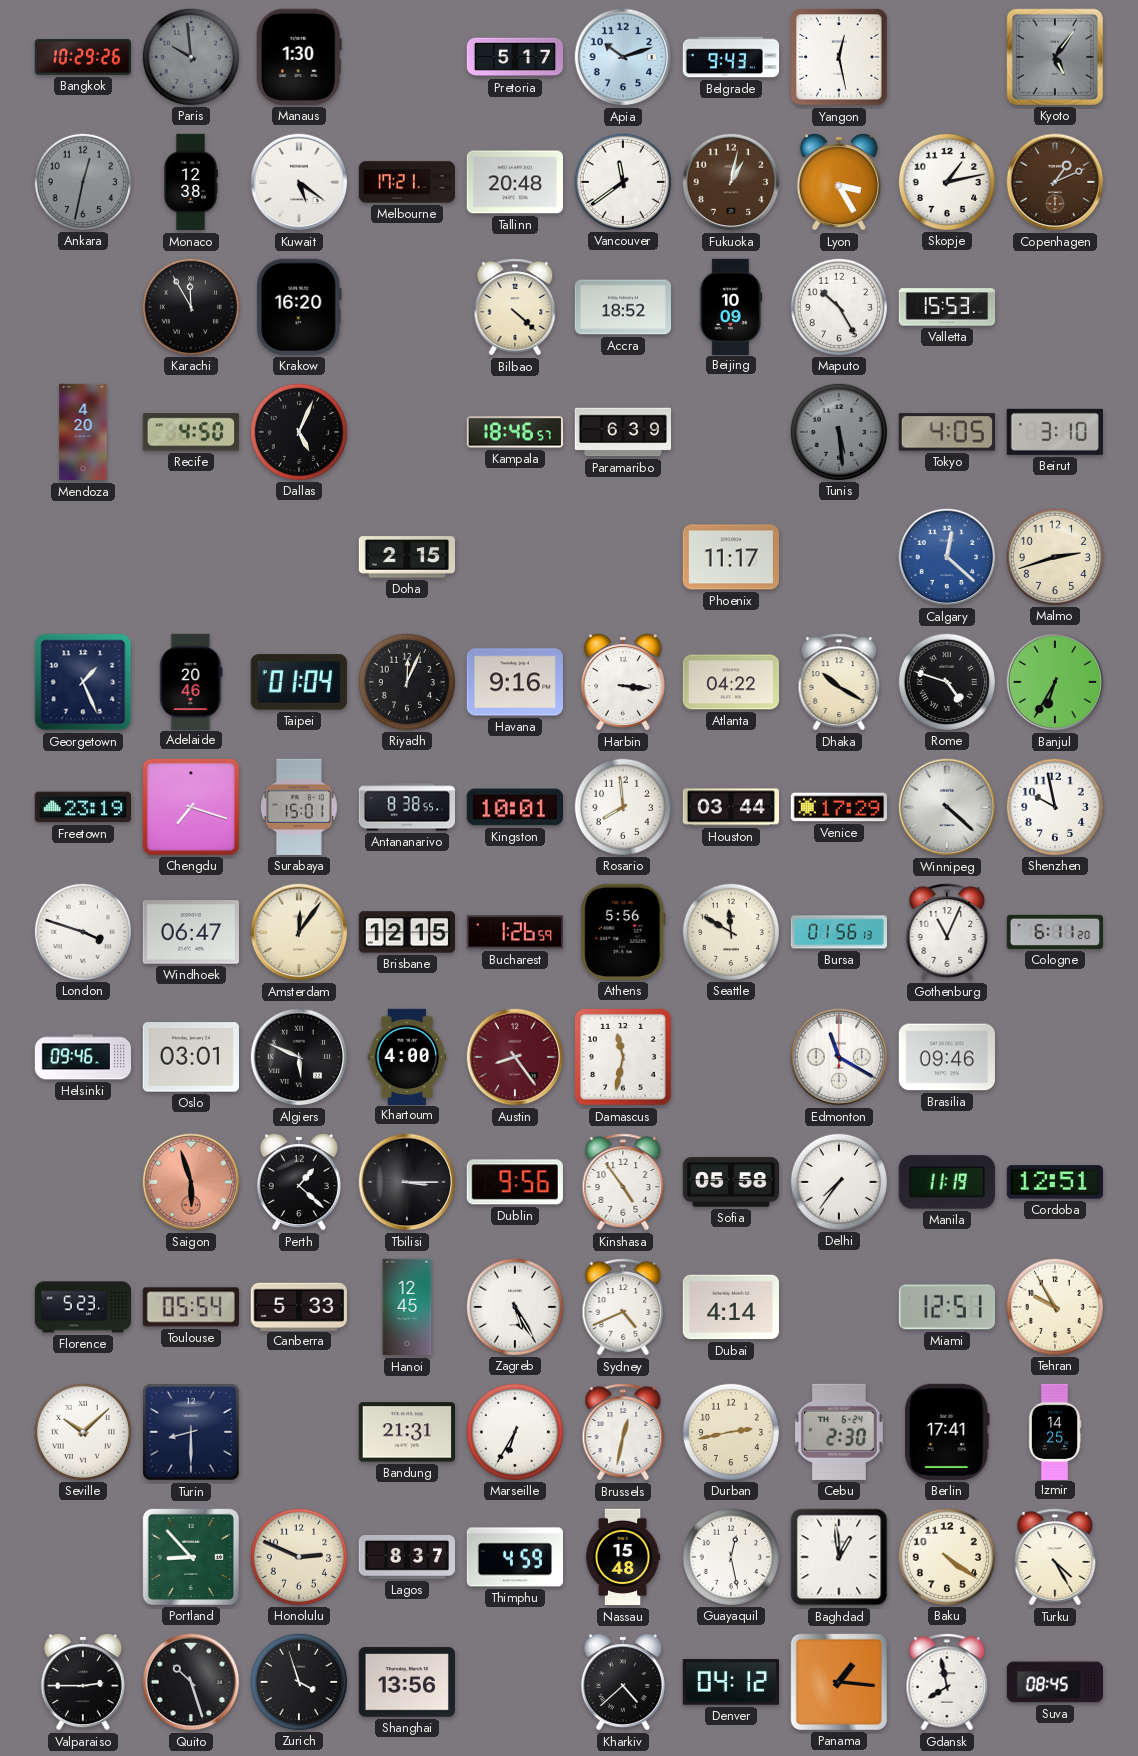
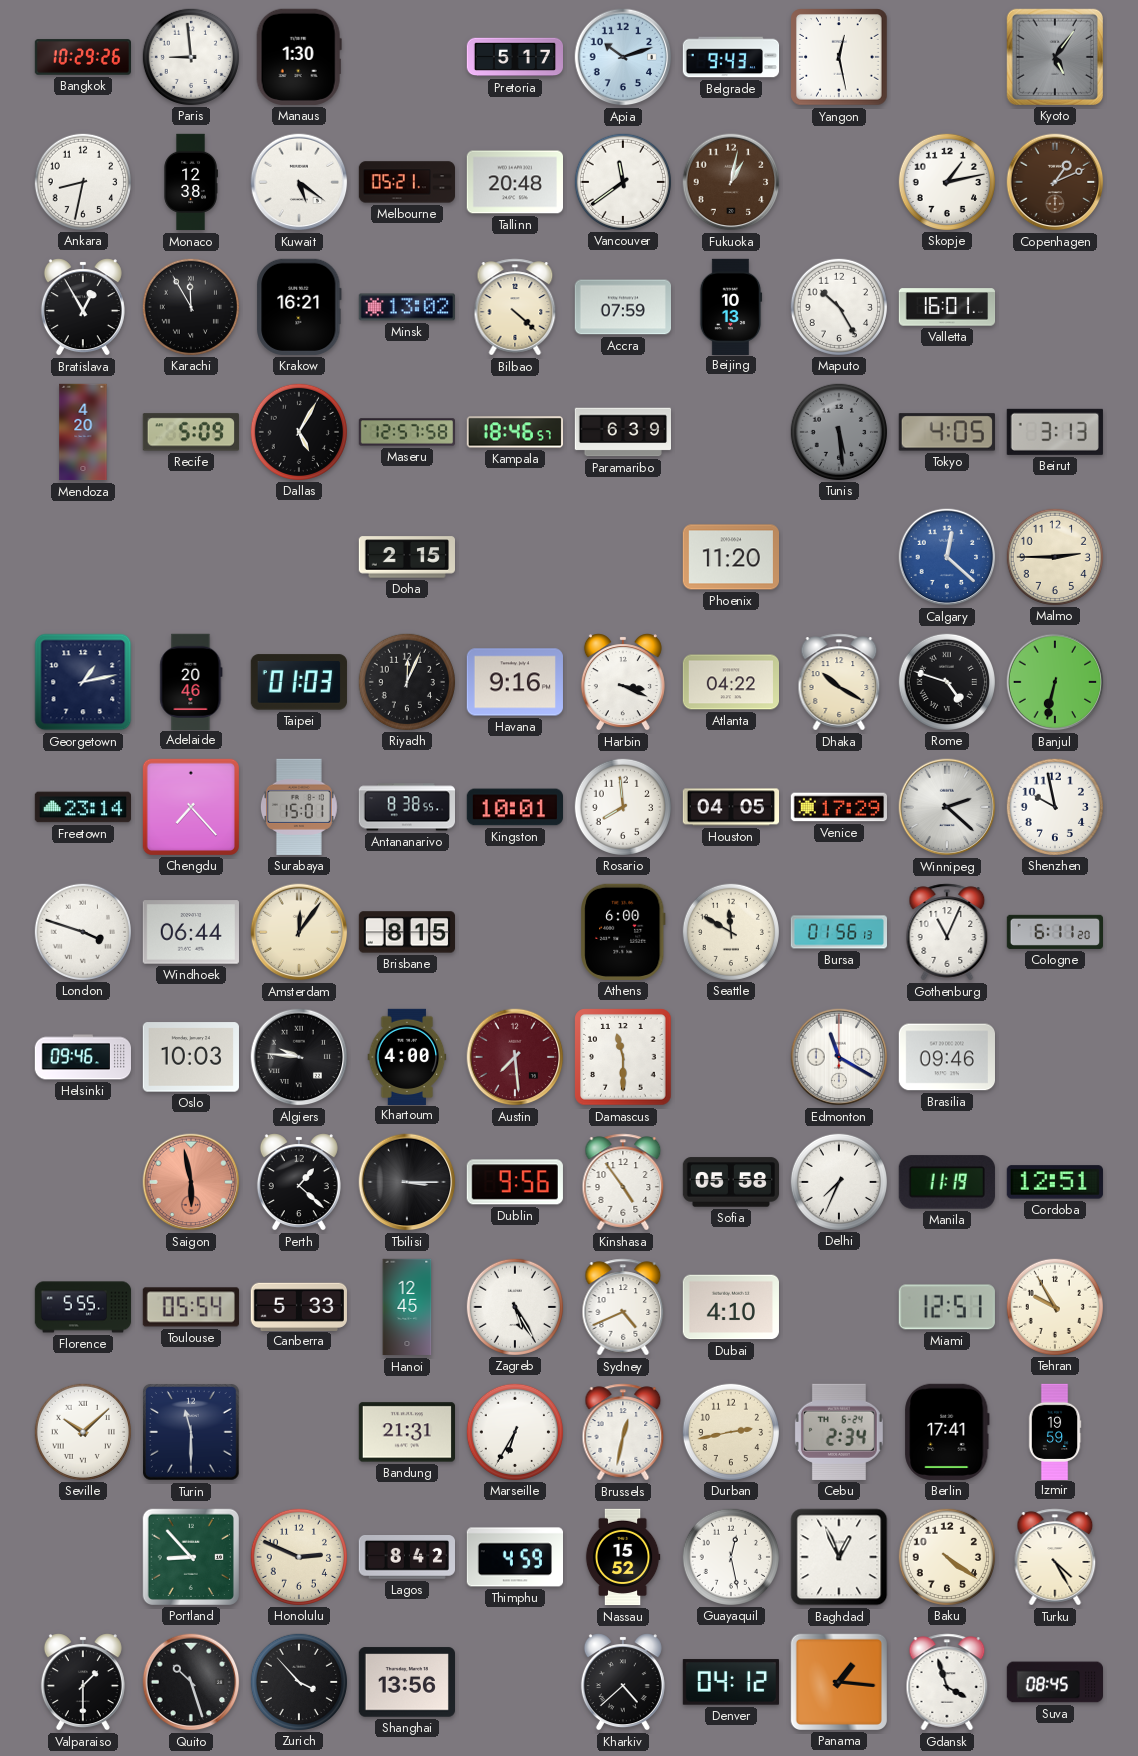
Paris: 9:59 -> 8:59
Paris dial: grey -> white
Ankara: 12:32 -> 8:32
Ankara dial: grey -> white
Melbourne: 17:21 -> 05:21
Lyon: 3:25 -> none
Bratislava: none -> 12:55
Krakow: 16:20 -> 16:21
Minsk: none -> 13:02
Accra: 18:52 -> 07:59
Beijing: 10:09 -> 10:13
Valletta: 15:53 -> 16:01
Recife: 4:50 -> 5:09
Dallas: 5:04 -> 5:05
Maseru: none -> 12:57
Beirut: 3:10 -> 3:13
Phoenix: 11:17 -> 11:20
Malmo: 2:42 -> 2:45
Georgetown: 1:26 -> 1:13
Taipei: 01:04 -> 01:03
Harbin: 3:16 -> 3:19
Banjul: 6:35 -> 6:32
Freetown: 23:19 -> 23:14
Chengdu: 7:18 -> 7:23
Houston: 03:44 -> 04:05
Winnipeg: 4:22 -> 2:22
Windhoek: 06:47 -> 06:44
Brisbane: 12:15 -> 8:15
Bucharest: 1:26 -> none
Athens: 5:56 -> 6:00
Oslo: 03:01 -> 10:03
Algiers: 5:49 -> 9:46
Austin: 8:24 -> 7:29
Damascus: 11:32 -> 11:30
Saigon: 5:57 -> 5:58
Delhi: 7:36 -> 7:34
Florence: 5:23 -> 5:55
Dubai: 4:14 -> 4:10
Turin: 8:30 -> 11:30
Cebu: 2:30 -> 2:34
Izmir: 14:25 -> 19:59
Lagos: 8:37 -> 8:42
Nassau: 15:48 -> 15:52
Baghdad: 12:59 -> 12:56
Valparaiso: 2:45 -> 1:30
Zurich: 3:57 -> 3:53
Gdansk: 7:58 -> 3:57
